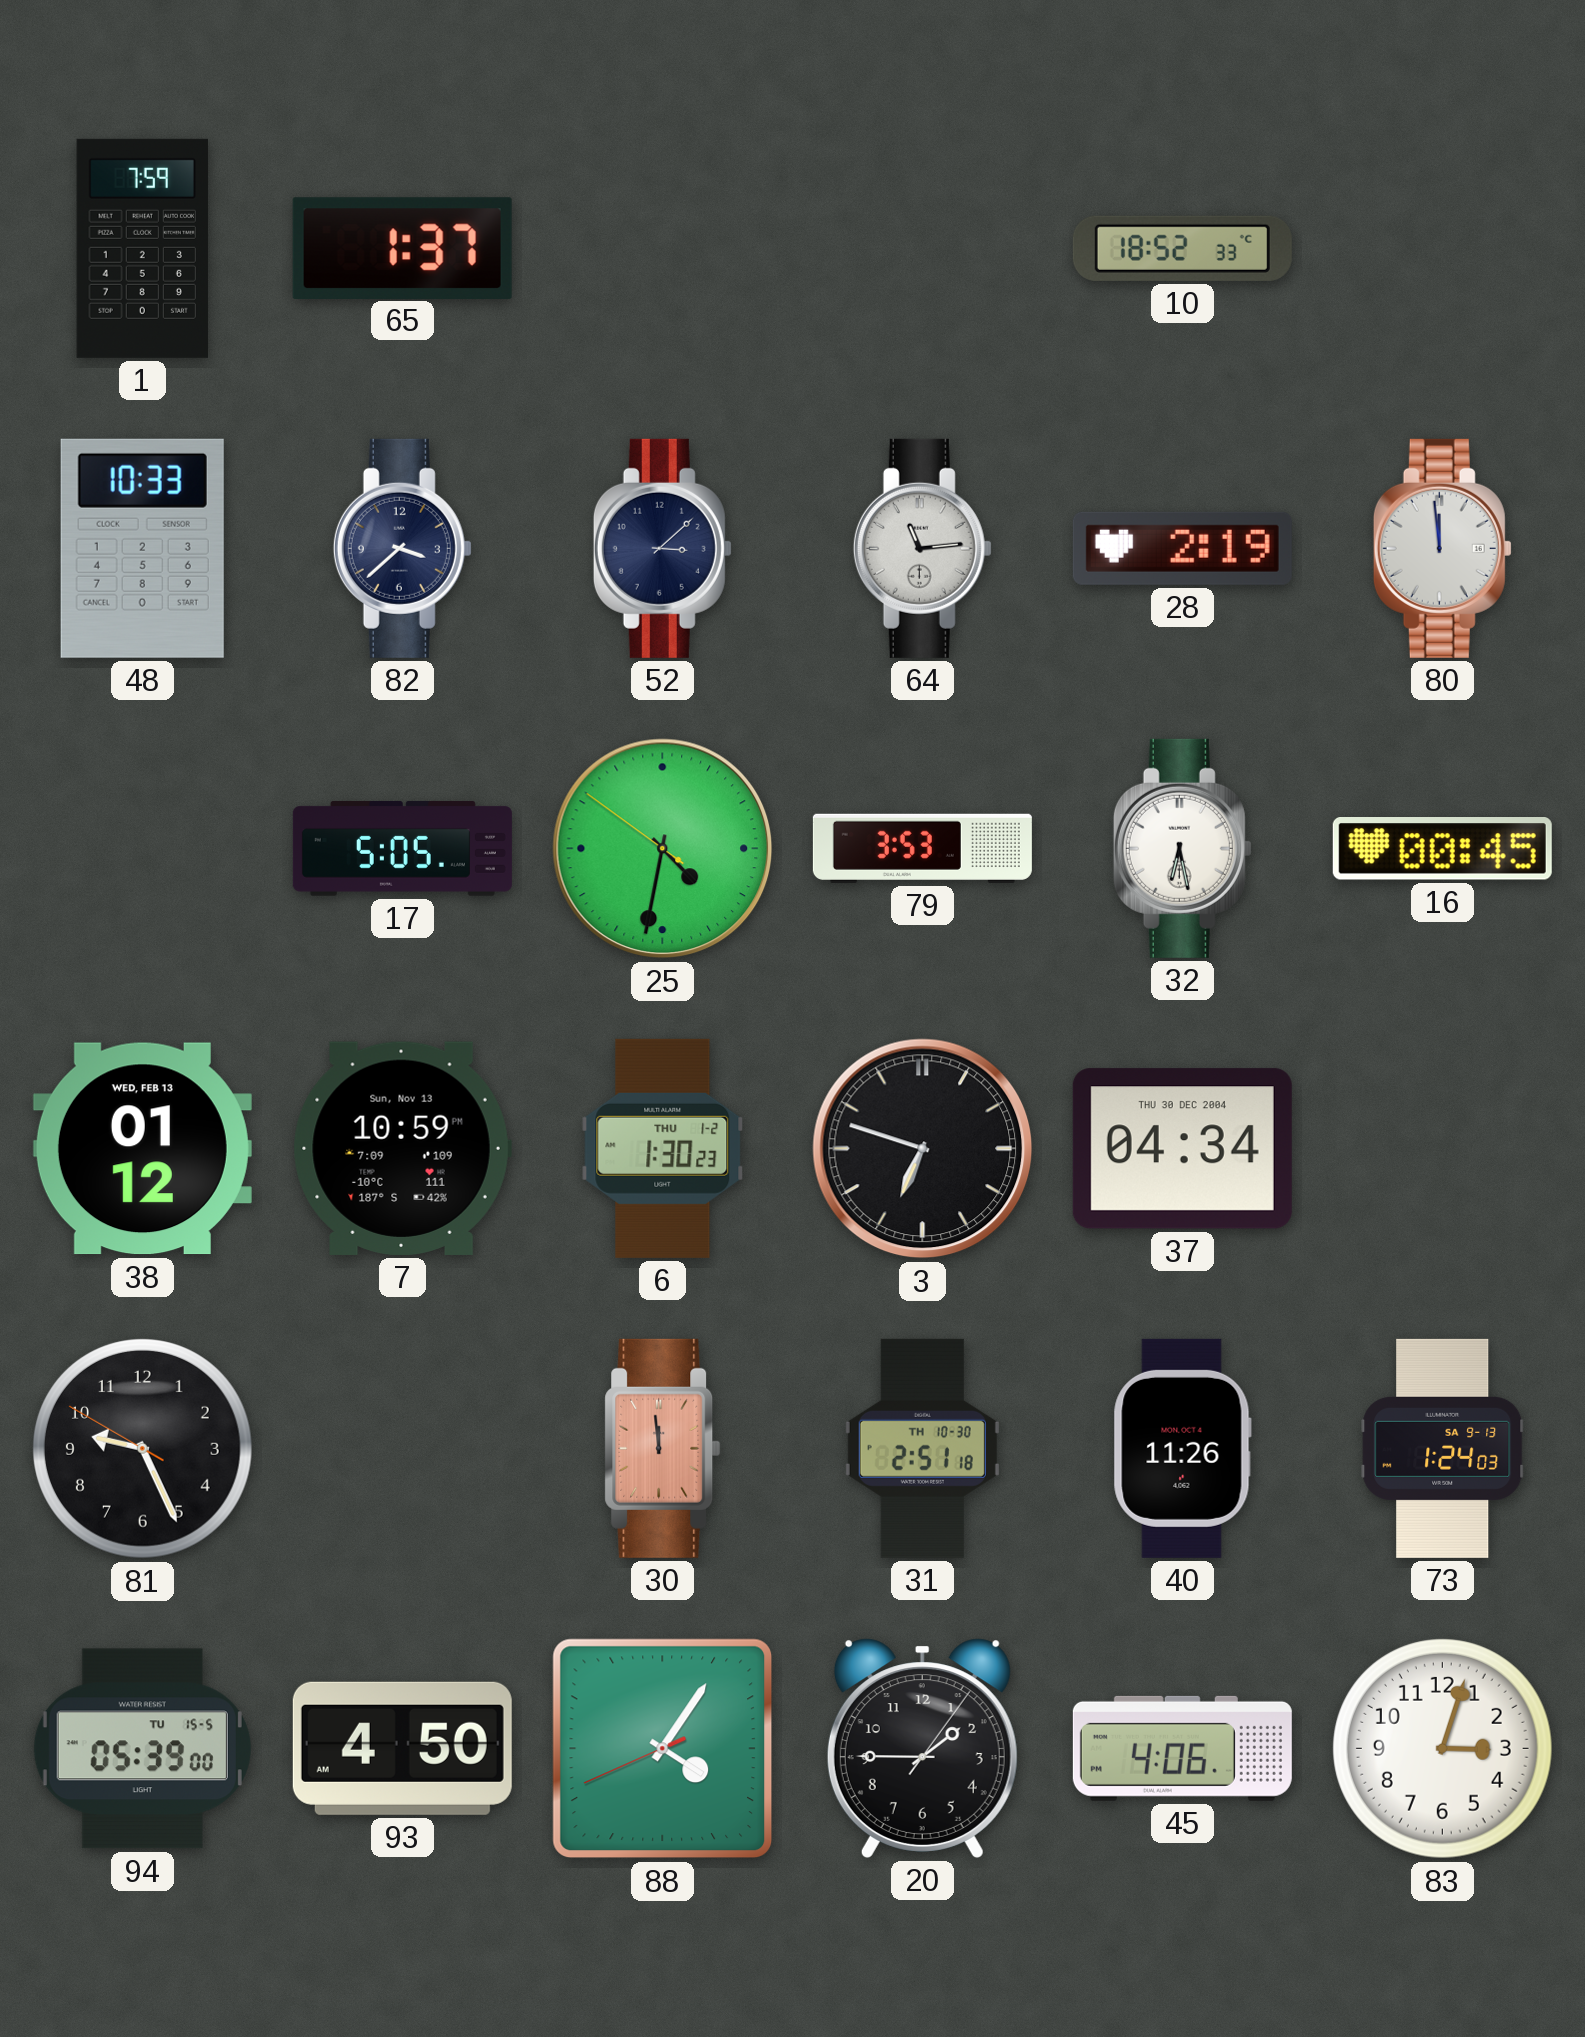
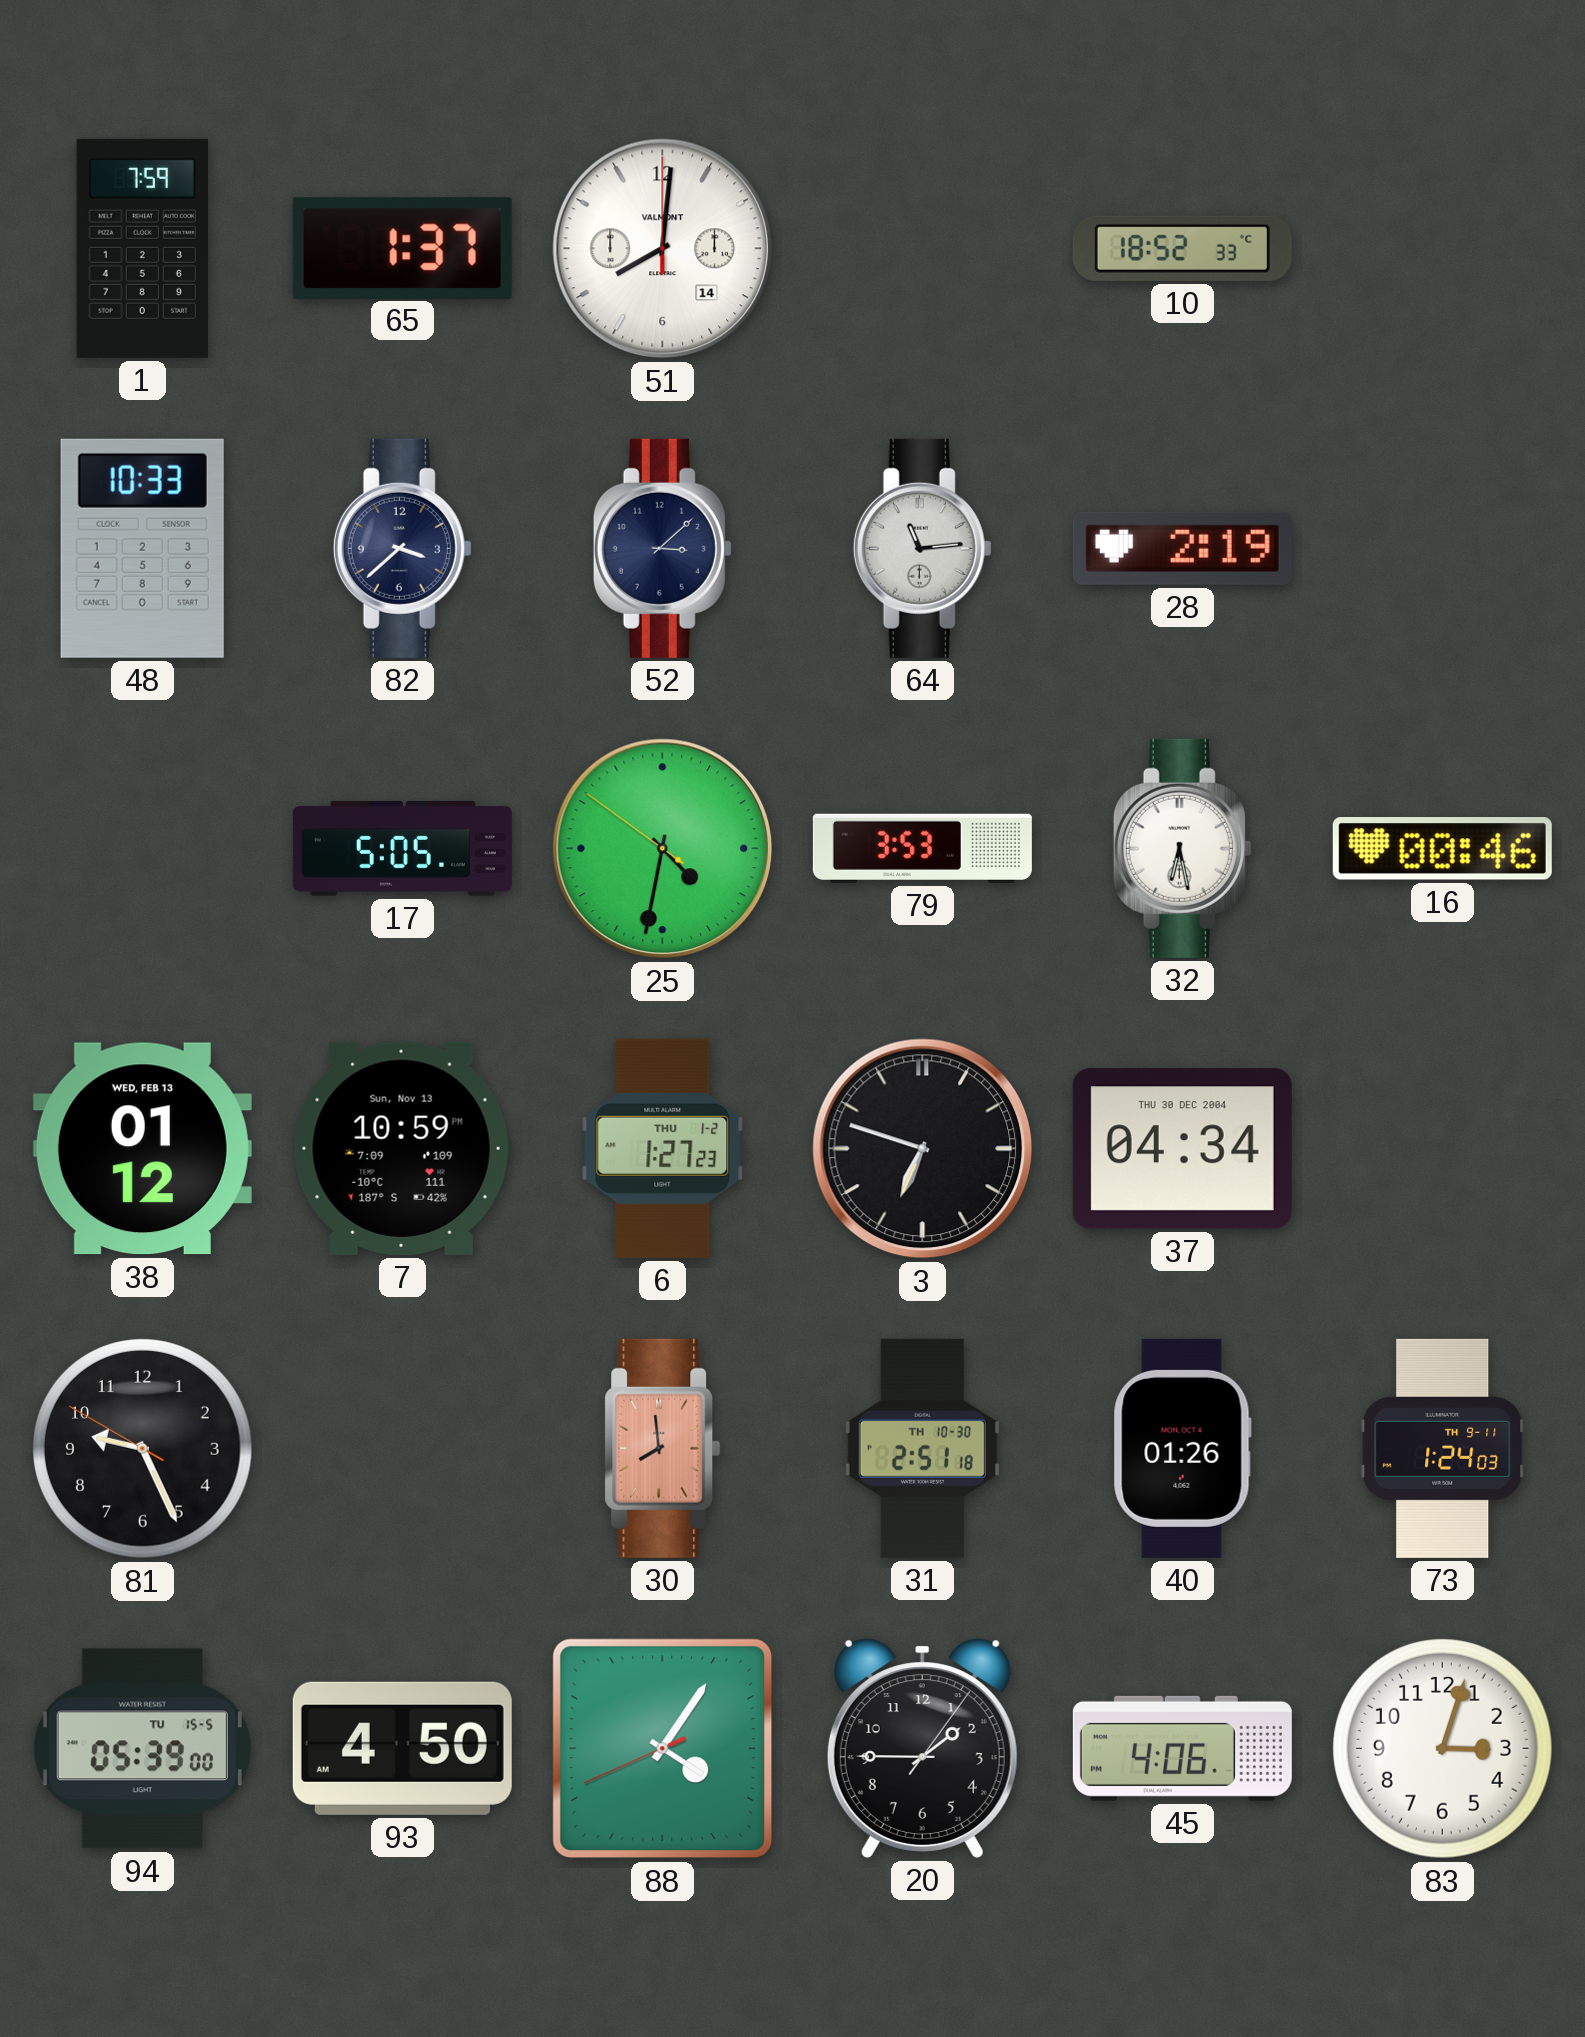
51: none -> 8:01
80: 11:59 -> none
16: 00:45 -> 00:46
6: 1:30 -> 1:27
30: 11:59 -> 7:59
40: 11:26 -> 01:26
73 date: SA 9-13 -> TH 9-11
